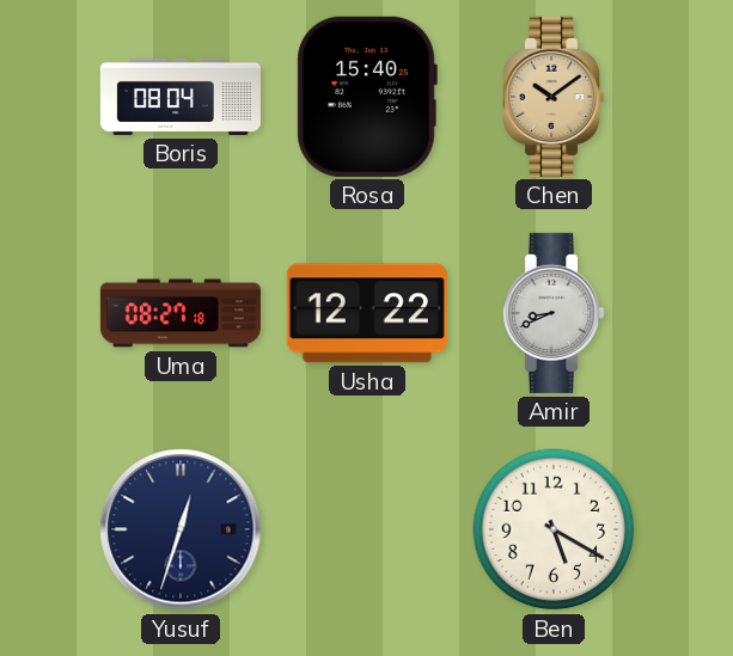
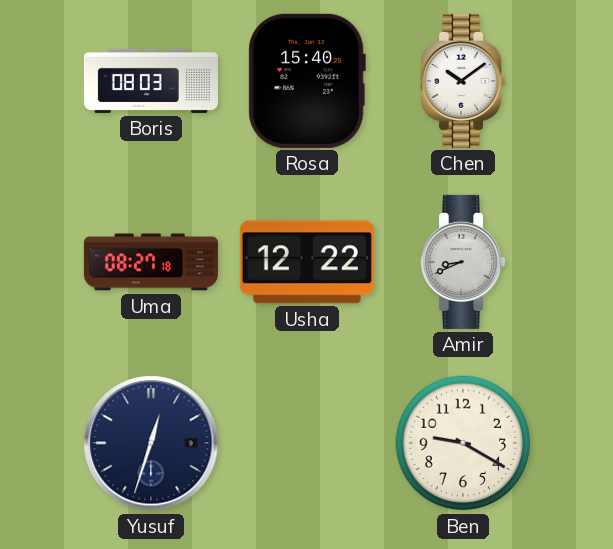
Boris: 08:04 -> 08:03
Chen dial: champagne -> white
Ben: 5:20 -> 9:20
